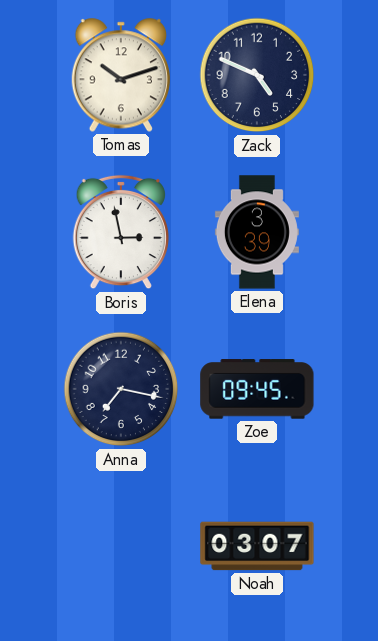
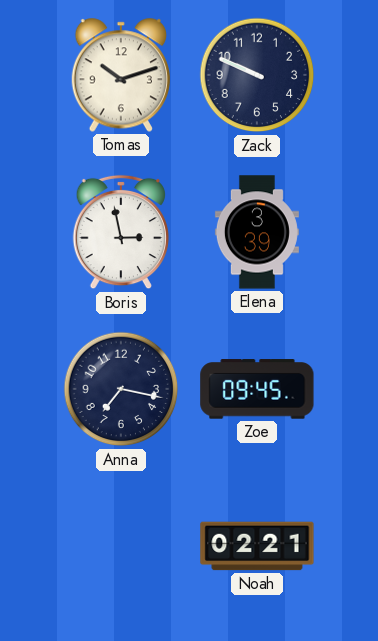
Zack: 4:49 -> 9:49
Noah: 03:07 -> 02:21
